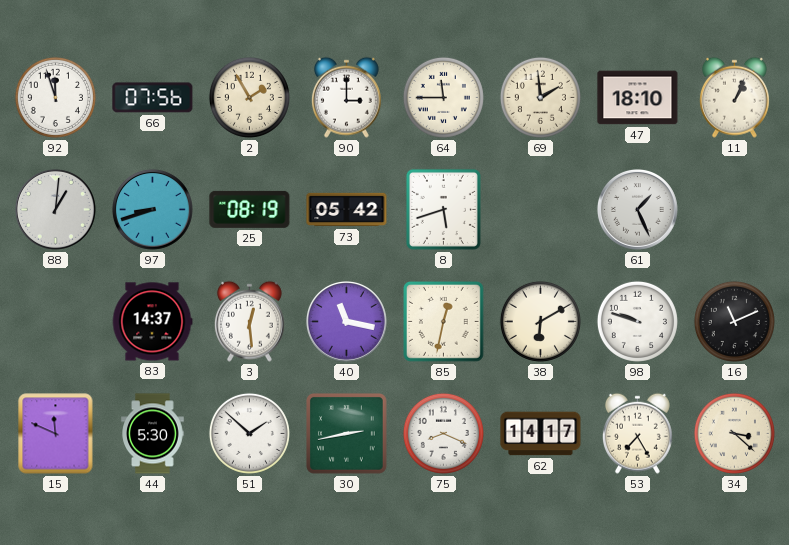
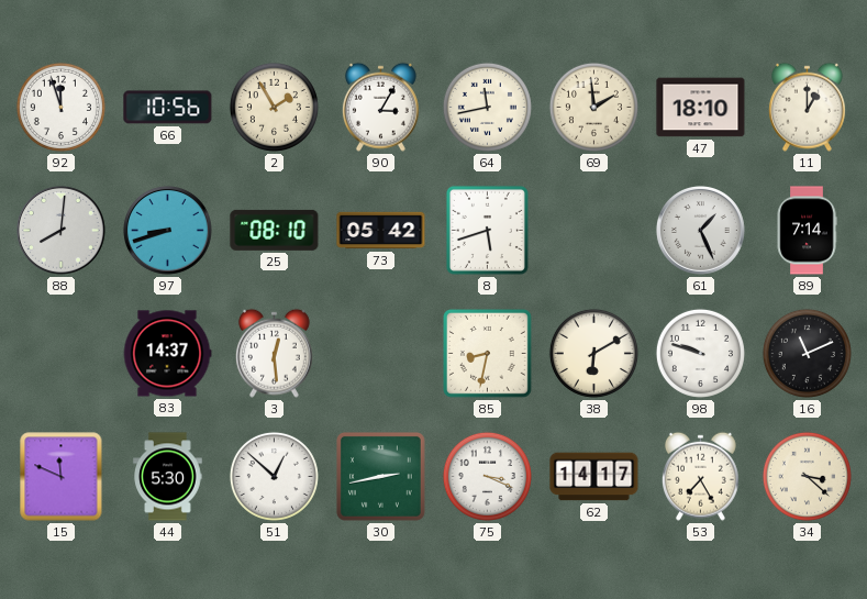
66: 07:56 -> 10:56
90: 3:00 -> 3:05
64: 11:45 -> 11:43
11: 1:04 -> 1:00
88: 1:01 -> 8:01
25: 08:19 -> 08:10
89: none -> 7:14
40: 11:17 -> none
85: 12:32 -> 8:32
51: 1:52 -> 12:52
75: 8:19 -> 3:19
